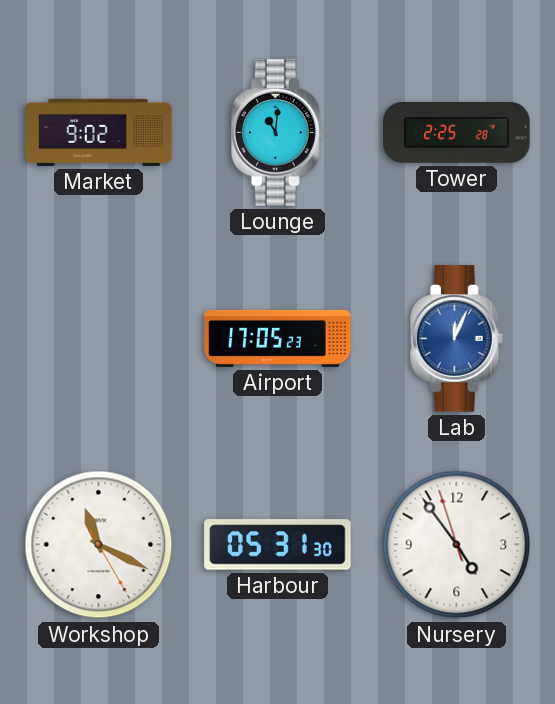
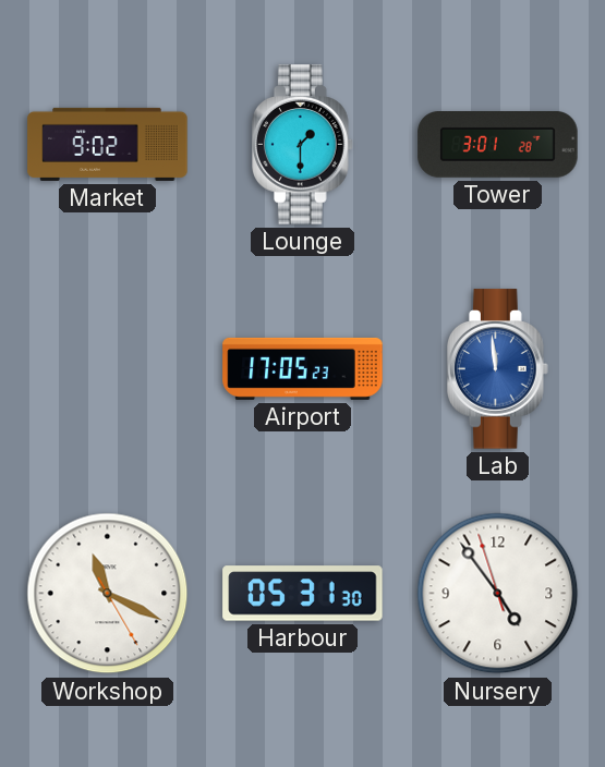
Lounge: 11:01 -> 1:30
Tower: 2:25 -> 3:01
Lab: 12:04 -> 11:59
